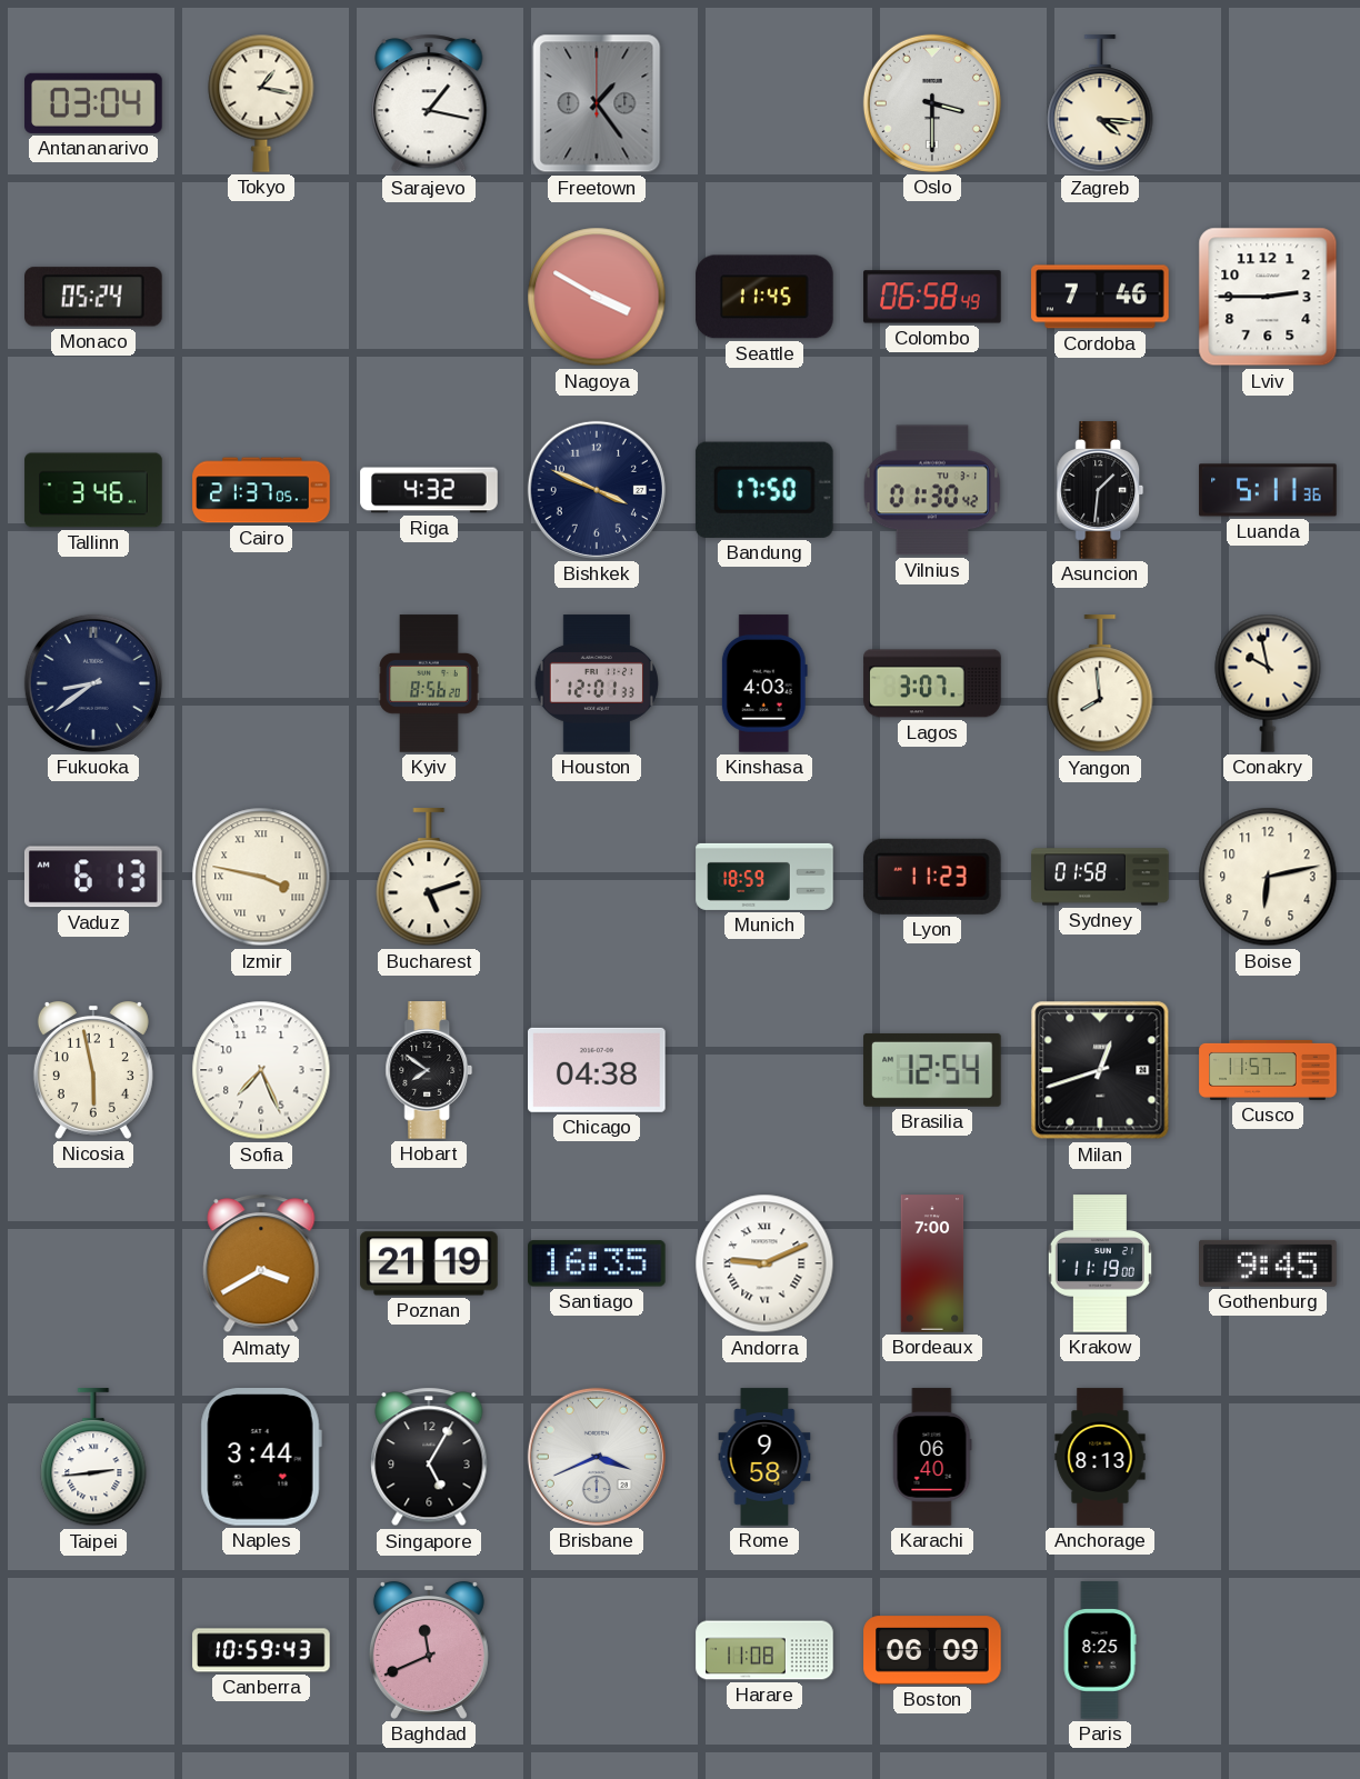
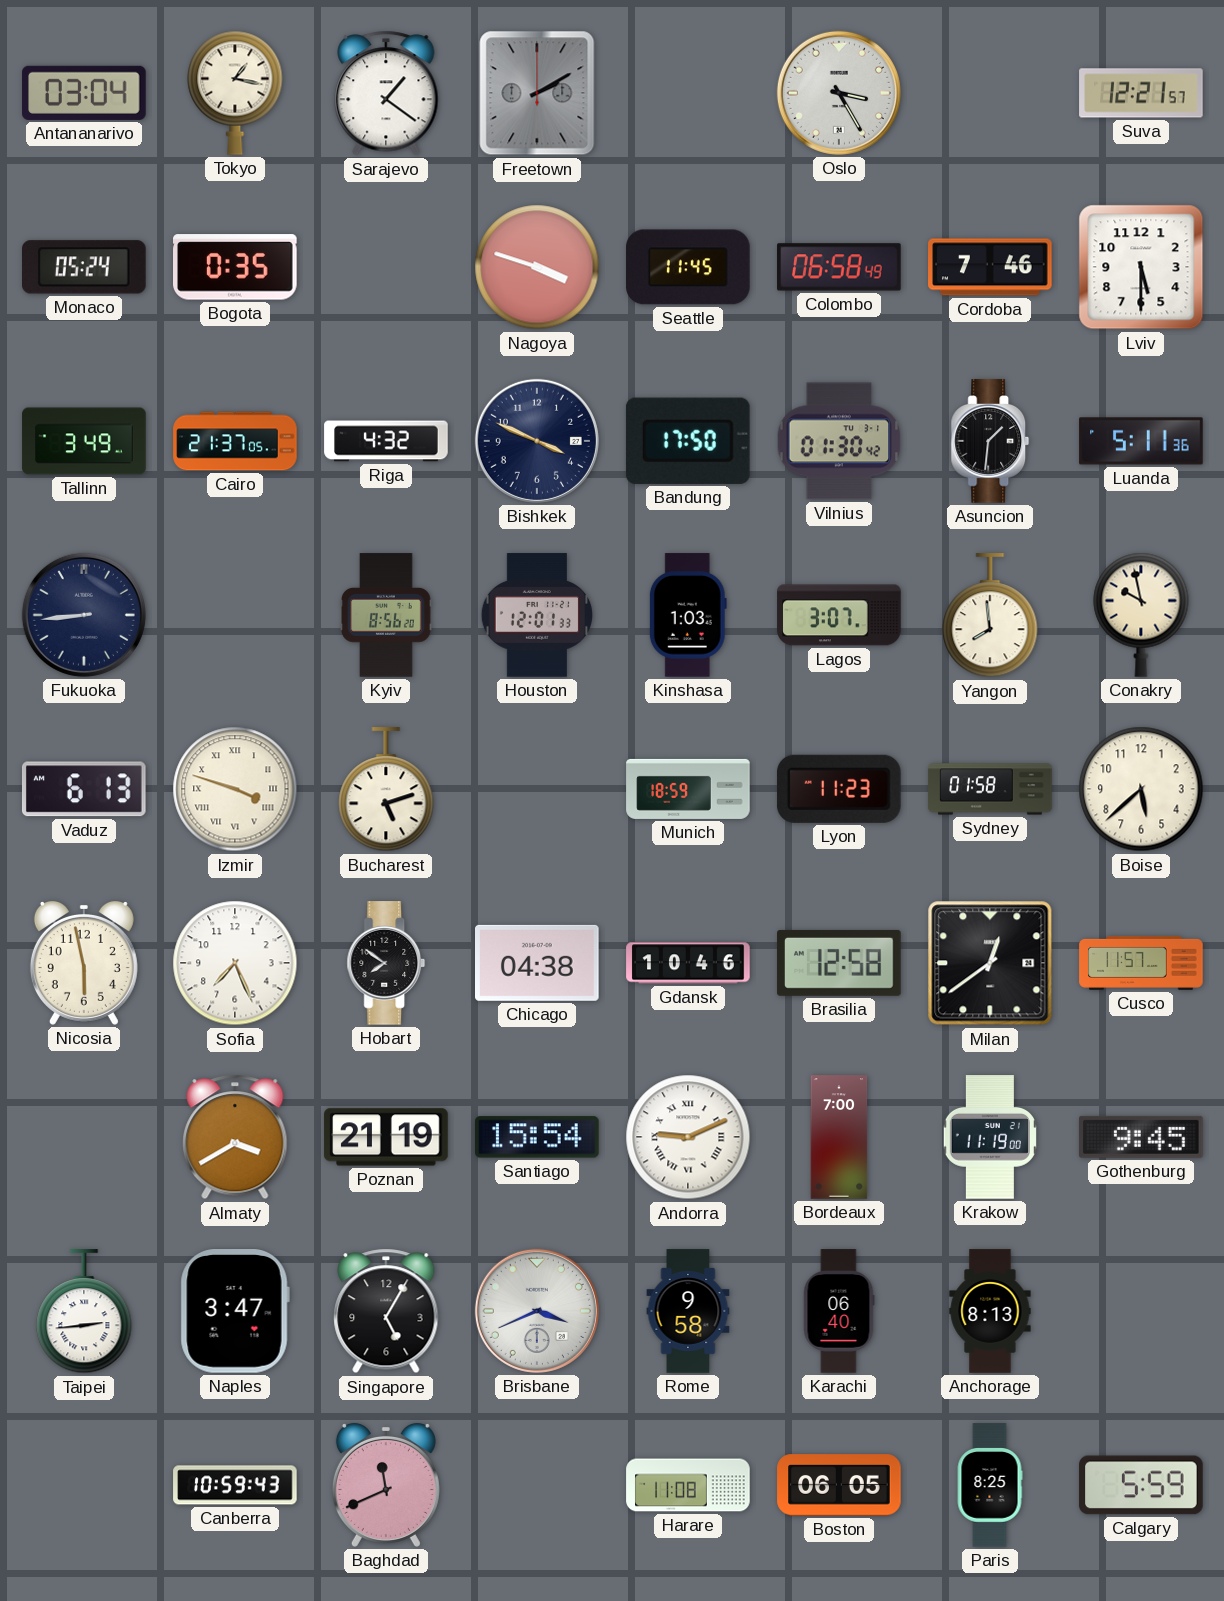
Sarajevo: 1:17 -> 1:21
Freetown: 1:24 -> 2:10
Oslo: 3:30 -> 3:25
Zagreb: 4:16 -> none
Suva: none -> 12:21
Bogota: none -> 0:35
Nagoya: 3:50 -> 3:48
Lviv: 2:45 -> 5:30
Tallinn: 3:46 -> 3:49
Fukuoka: 8:39 -> 8:44
Kinshasa: 4:03 -> 1:03
Izmir: 3:47 -> 3:48
Boise: 6:13 -> 5:38
Gdansk: none -> 10:46
Brasilia: 12:54 -> 12:58
Milan: 12:42 -> 12:39
Santiago: 16:35 -> 15:54
Naples: 3:44 -> 3:47
Boston: 06:09 -> 06:05
Calgary: none -> 5:59
